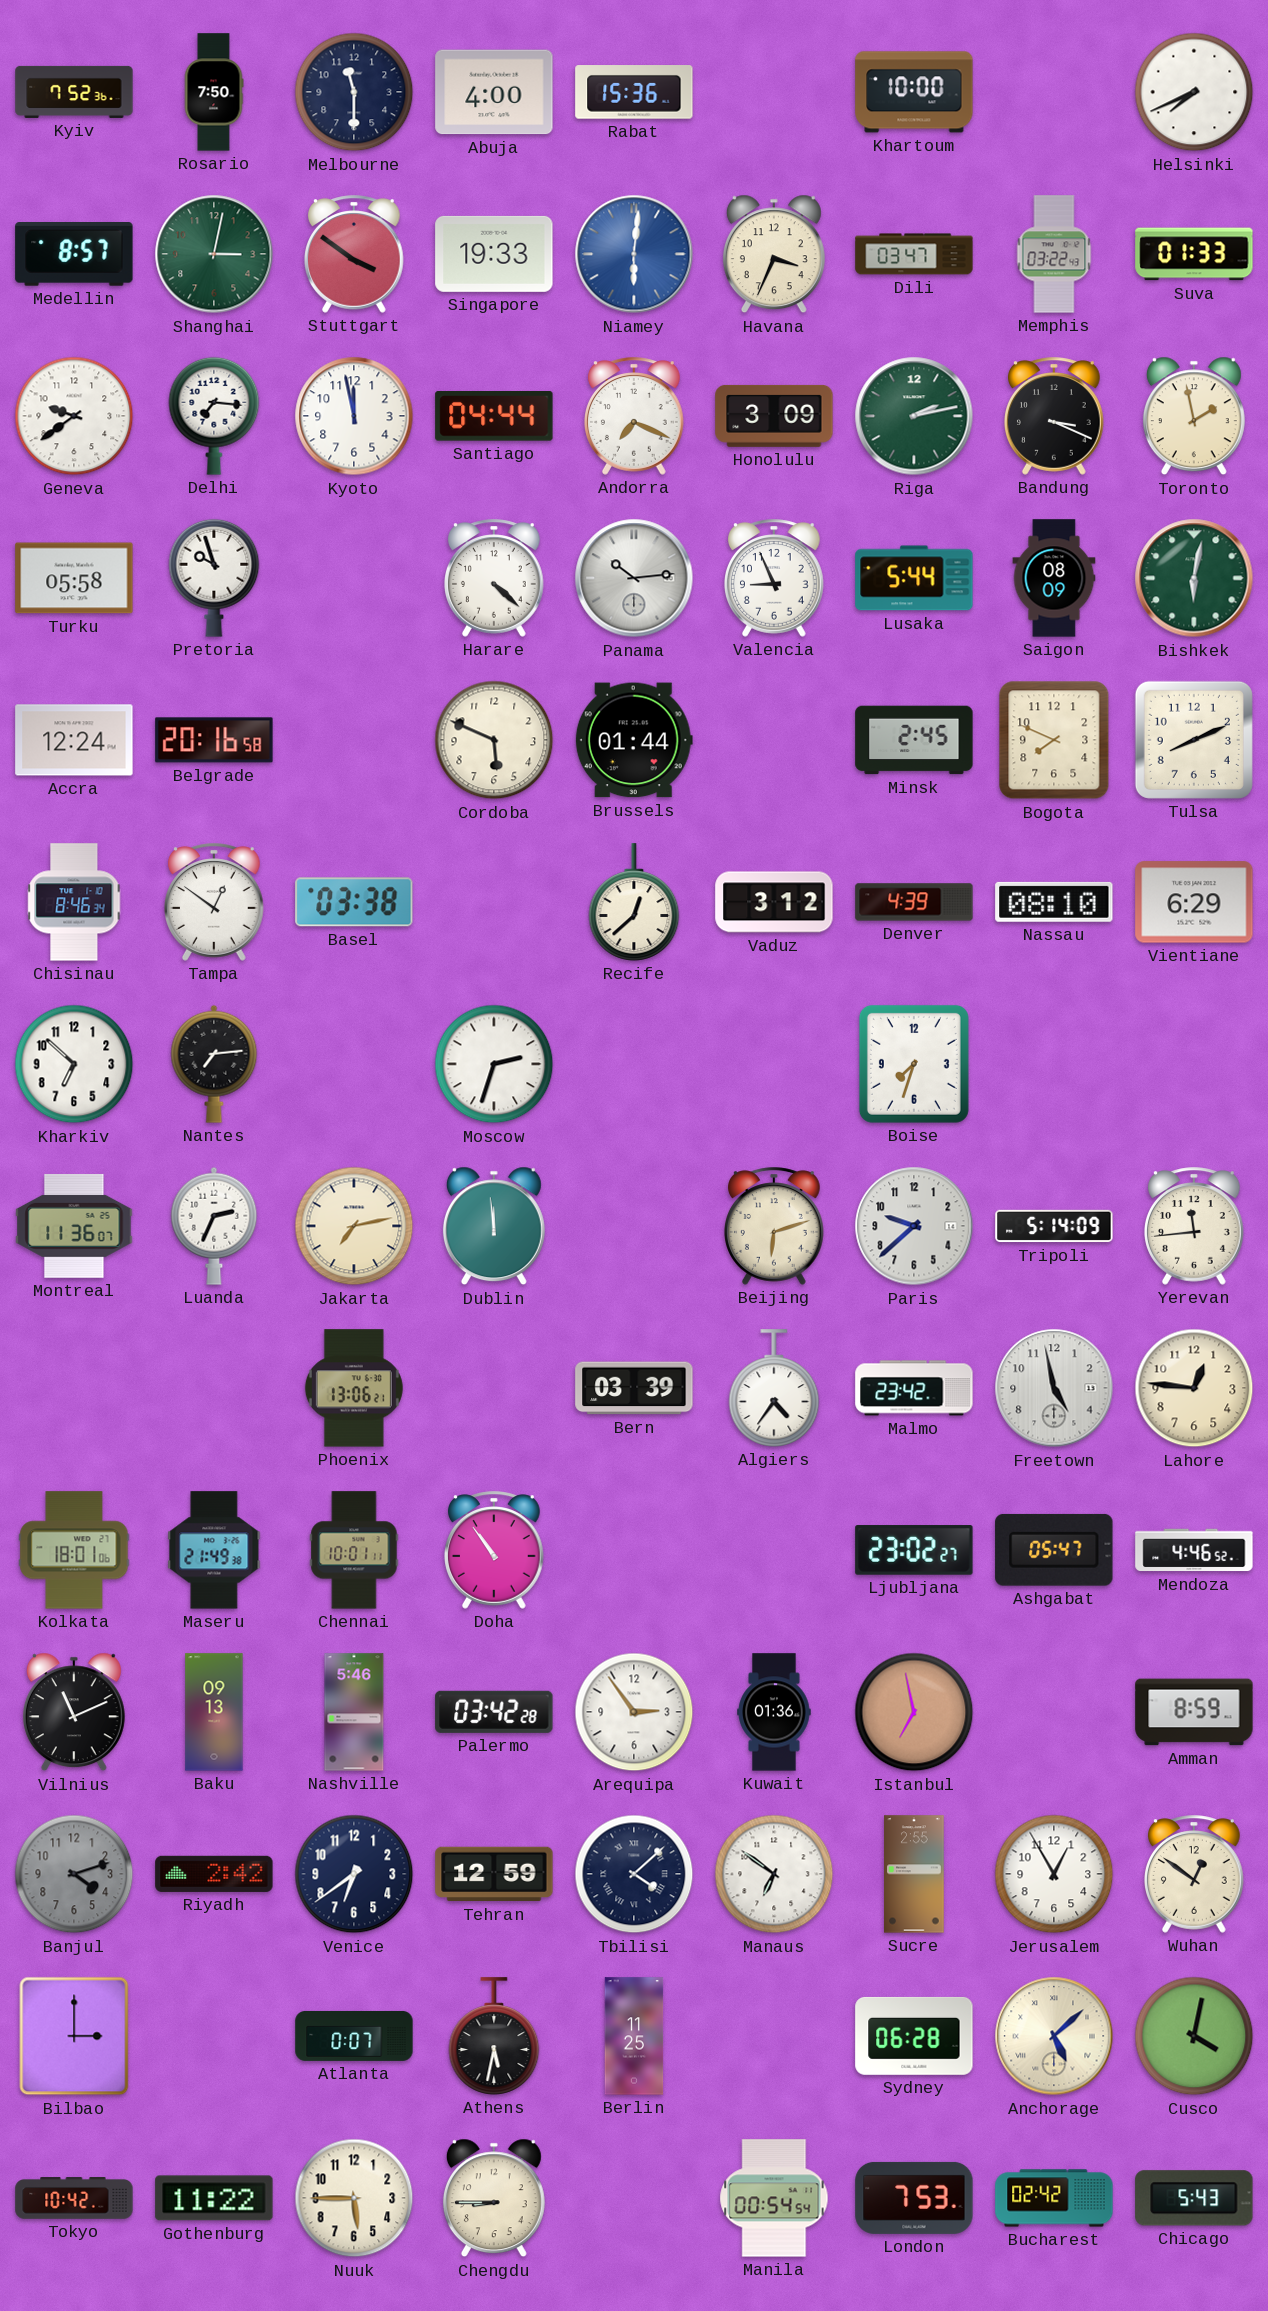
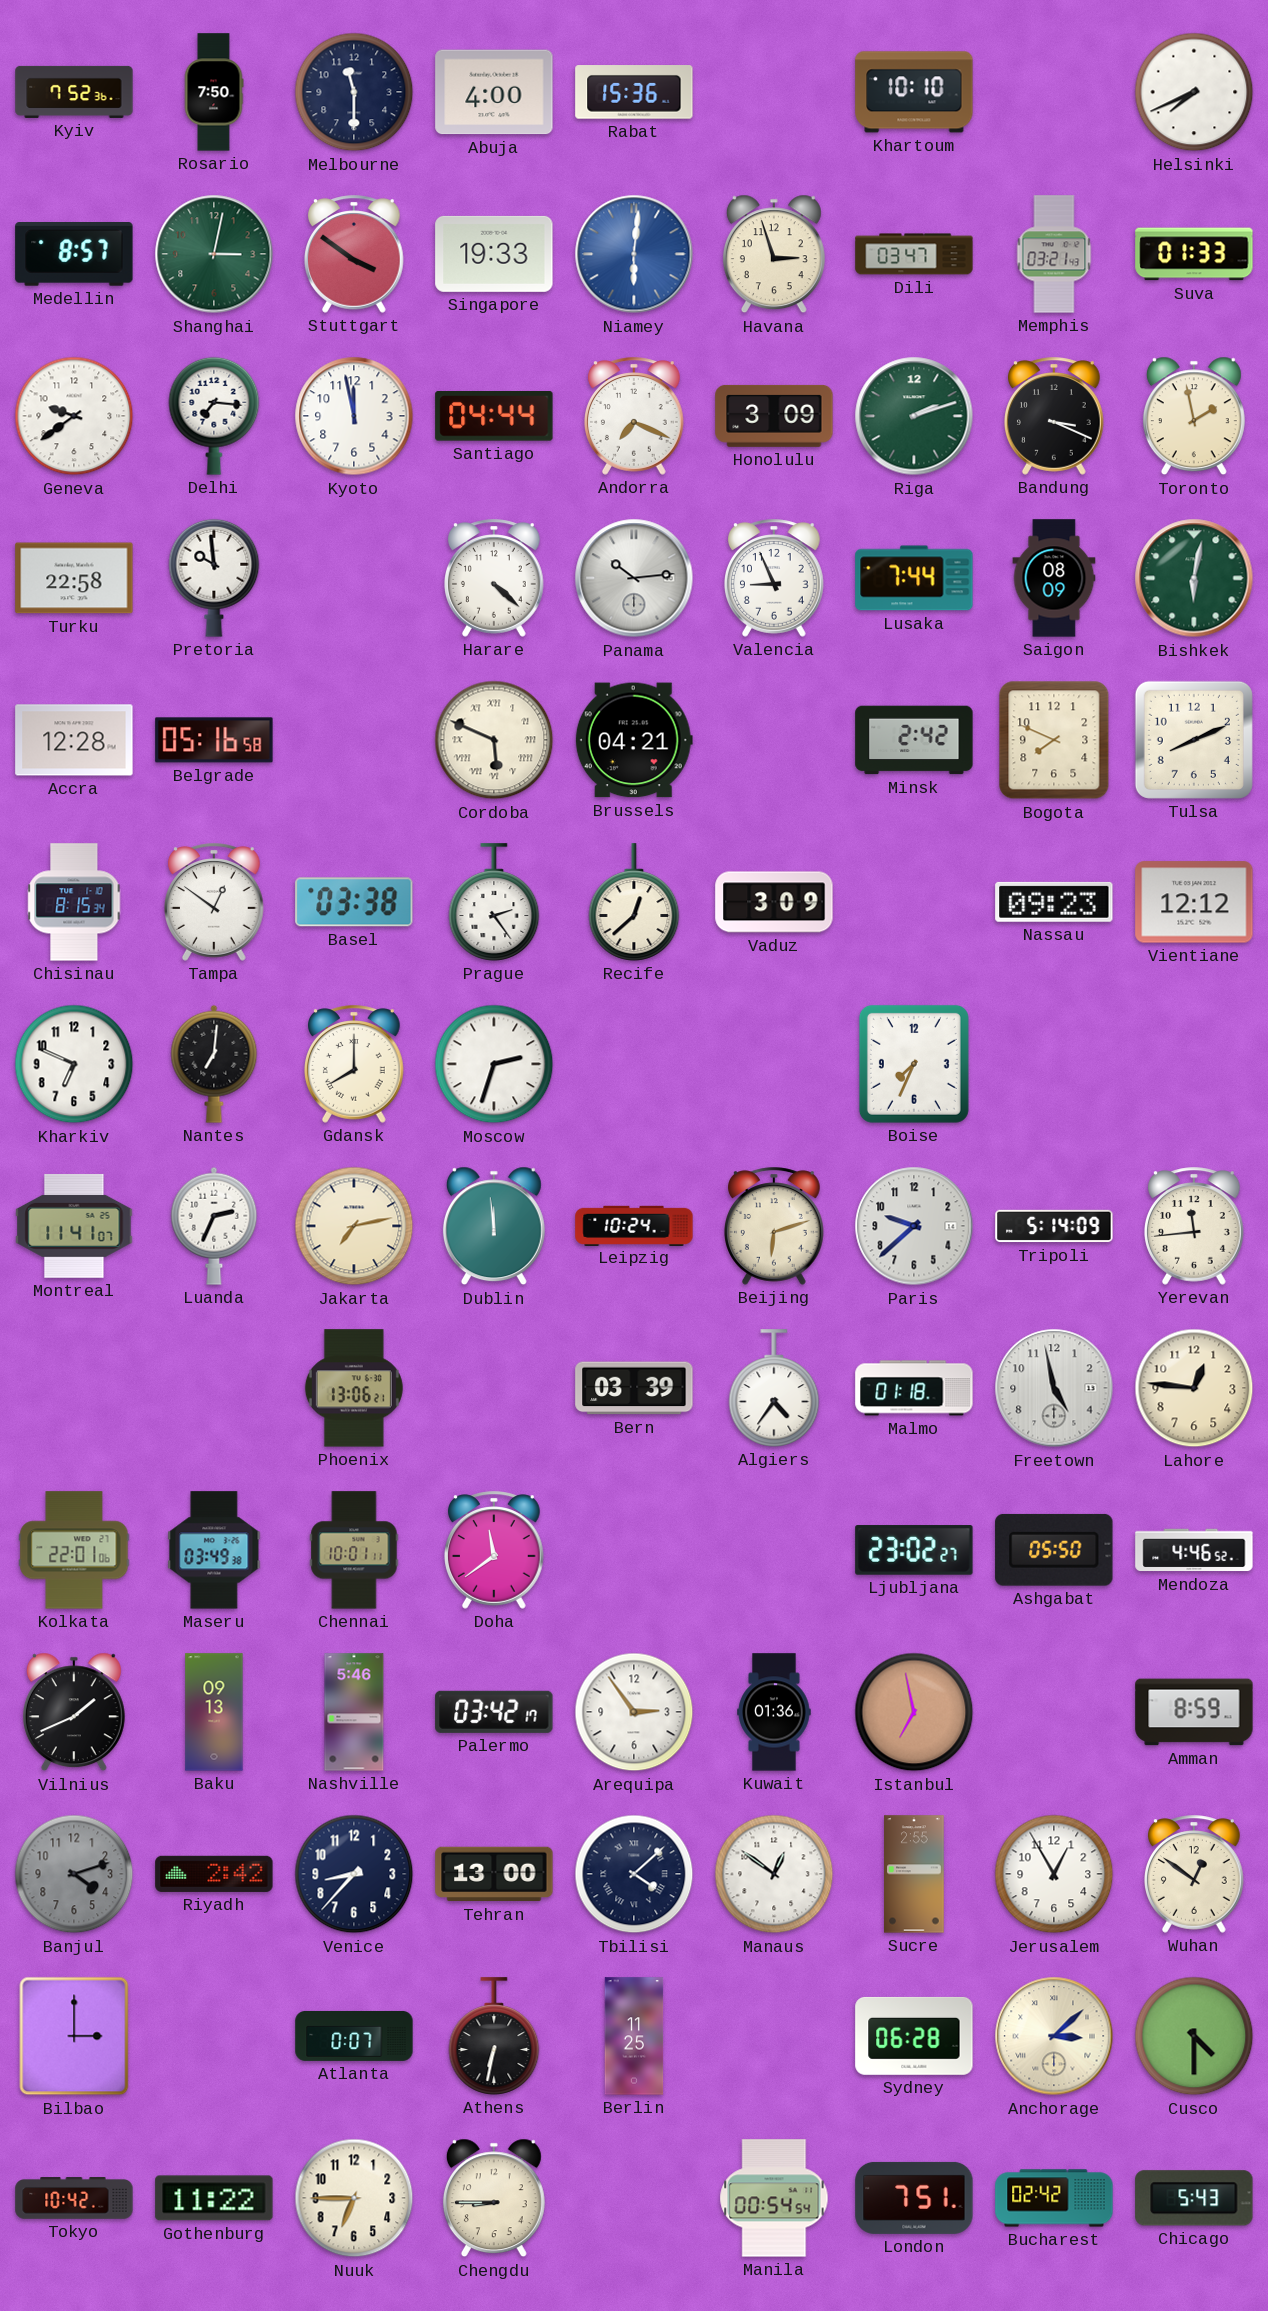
Khartoum: 10:00 -> 10:10
Havana: 3:34 -> 2:57
Memphis: 03:22 -> 03:21
Riga: 2:13 -> 2:12
Turku: 05:58 -> 22:58
Pretoria: 9:57 -> 9:59
Lusaka: 5:44 -> 7:44
Accra: 12:24 -> 12:28
Belgrade: 20:16 -> 05:16
Cordoba numerals: Arabic -> Roman
Brussels: 01:44 -> 04:21
Minsk: 2:45 -> 2:42
Chisinau: 8:46 -> 8:15
Prague: none -> 2:24
Vaduz: 3:12 -> 3:09
Denver: 4:39 -> none
Nassau: 08:10 -> 09:23
Vientiane: 6:29 -> 12:12
Kharkiv: 6:52 -> 6:49
Nantes: 7:14 -> 7:01
Gdansk: none -> 8:00
Boise: 7:33 -> 7:34
Montreal: 11:36 -> 11:41
Leipzig: none -> 10:24
Malmo: 23:42 -> 01:18
Kolkata: 18:01 -> 22:01
Maseru: 21:49 -> 03:49
Doha: 10:54 -> 11:39
Ashgabat: 05:47 -> 05:50
Vilnius: 11:11 -> 1:41
Palermo: 03:42:28 -> 03:42:17
Venice: 6:39 -> 8:37
Tehran: 12:59 -> 13:00
Manaus: 6:51 -> 12:51
Athens: 5:32 -> 6:32
Anchorage: 5:08 -> 3:08
Cusco: 4:02 -> 4:30
Nuuk: 5:45 -> 6:45
London: 7:53 -> 7:51
